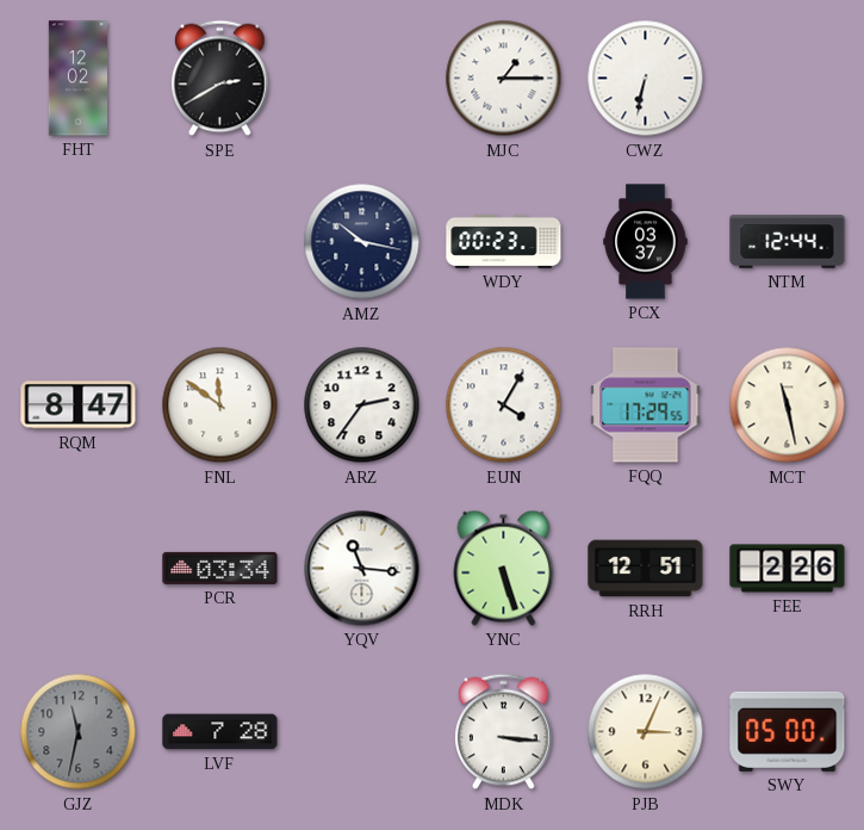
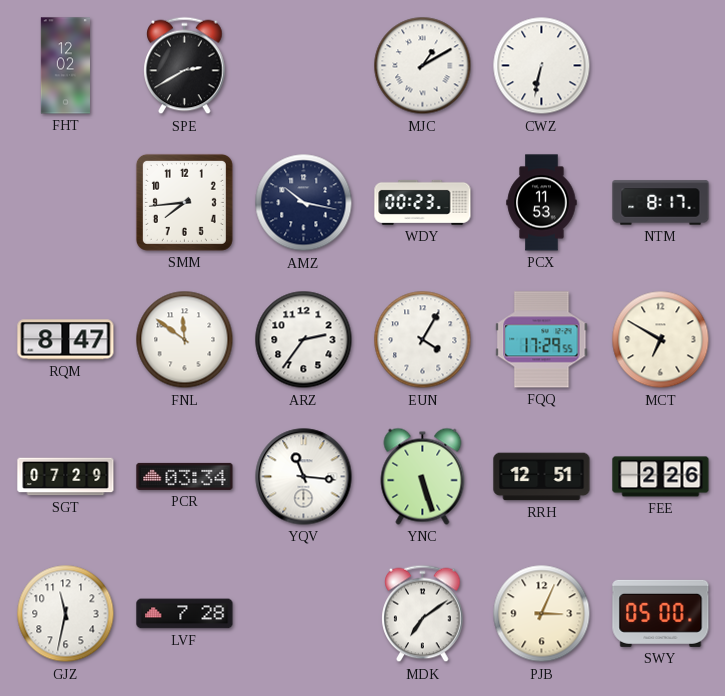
MJC: 1:15 -> 1:10
SMM: none -> 7:44
PCX: 03:37 -> 11:53
NTM: 12:44 -> 8:17
MCT: 11:28 -> 6:50
SGT: none -> 07:29
GJZ dial: grey -> white
MDK: 3:16 -> 7:09
